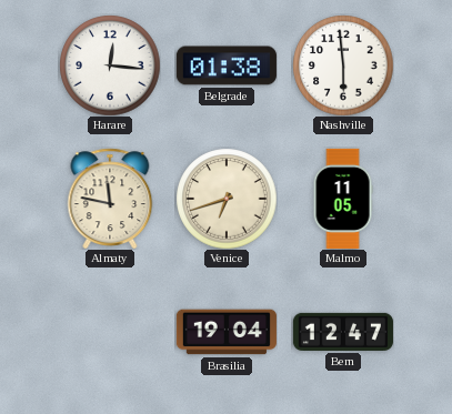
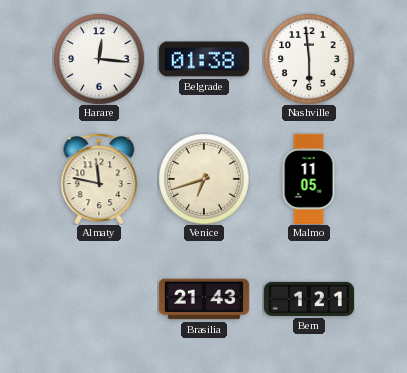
Brasilia: 19:04 -> 21:43
Bern: 12:47 -> 1:21
